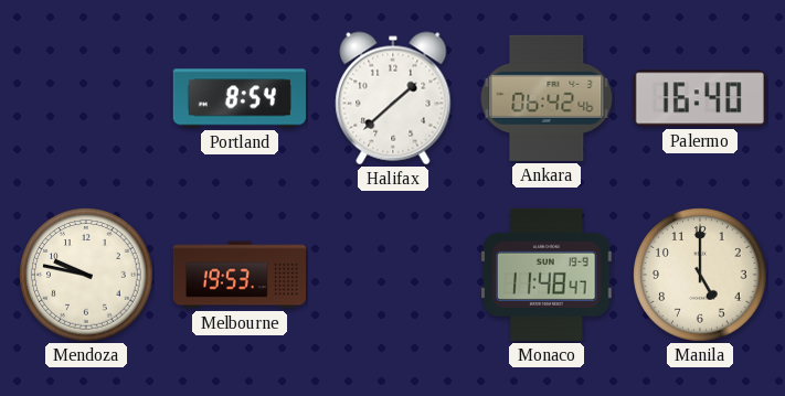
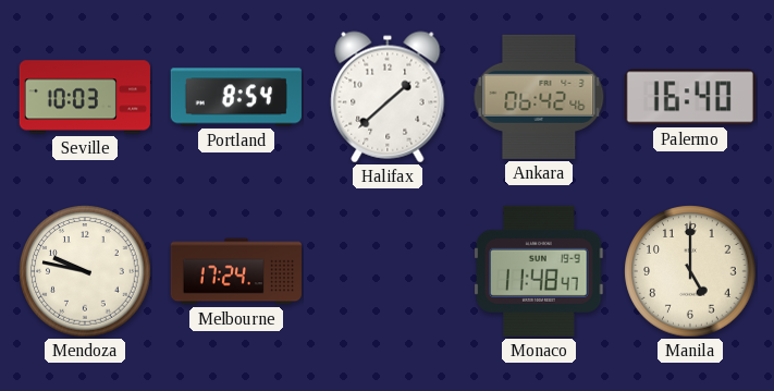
Seville: none -> 10:03
Melbourne: 19:53 -> 17:24
